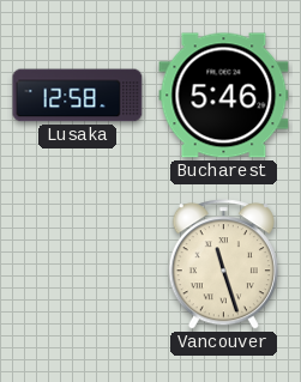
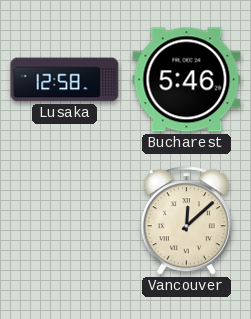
Vancouver: 11:27 -> 12:08
